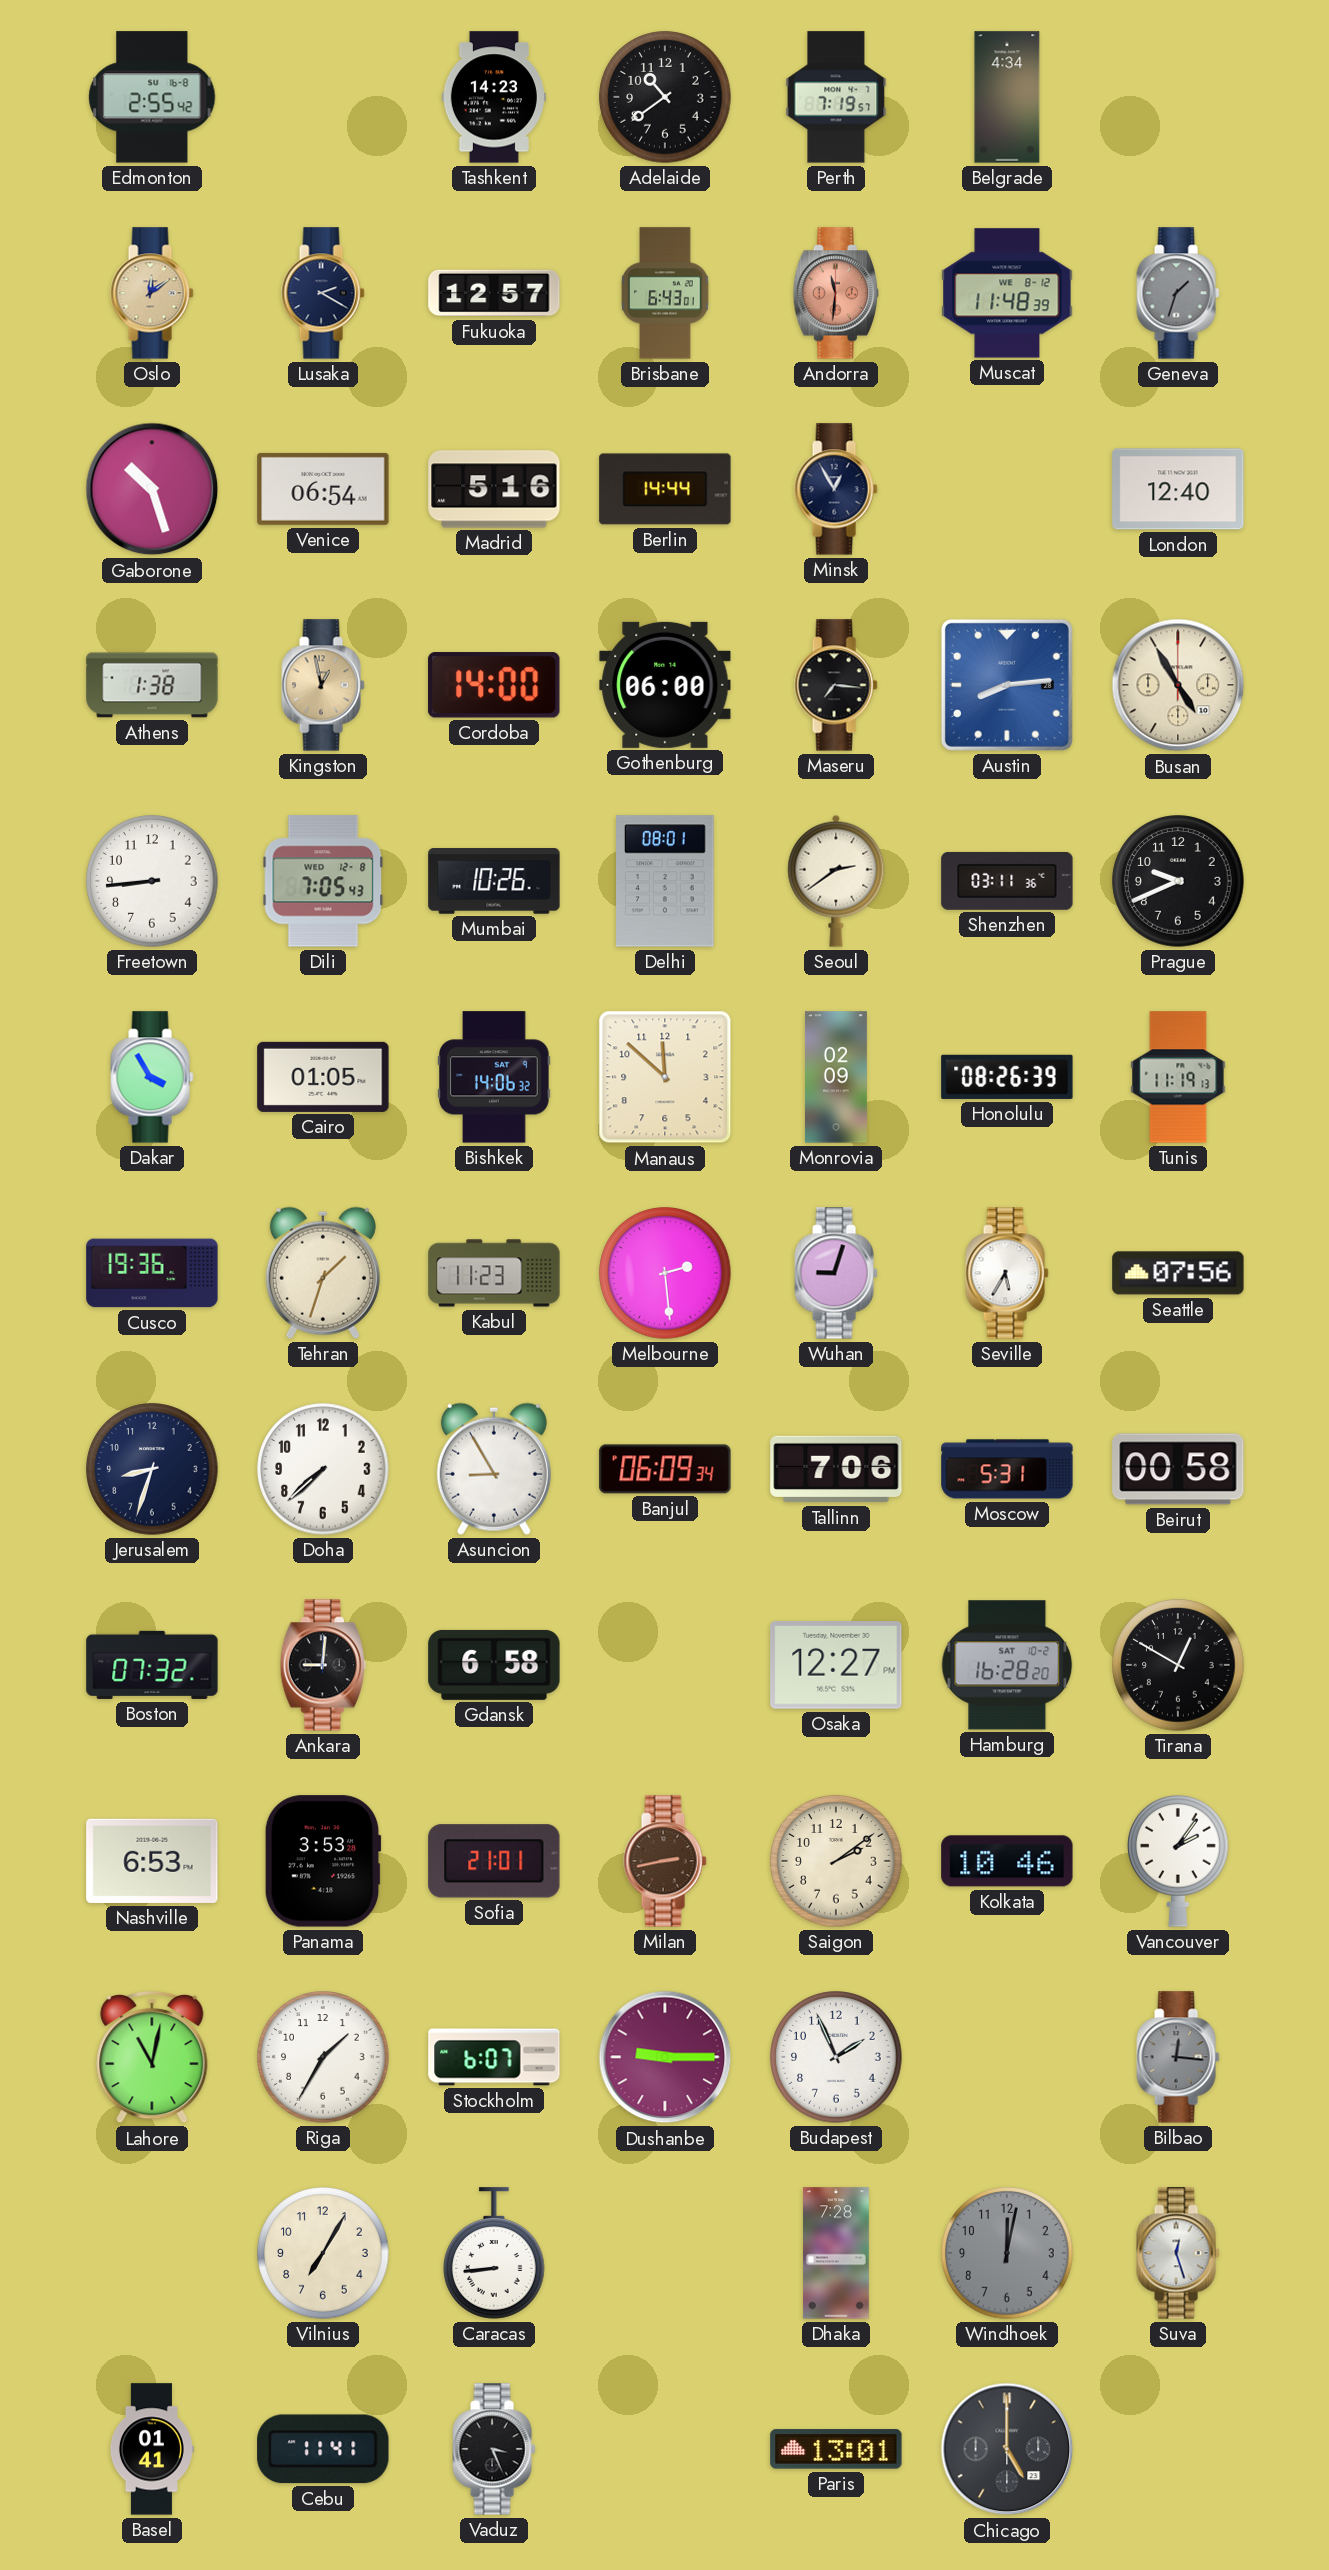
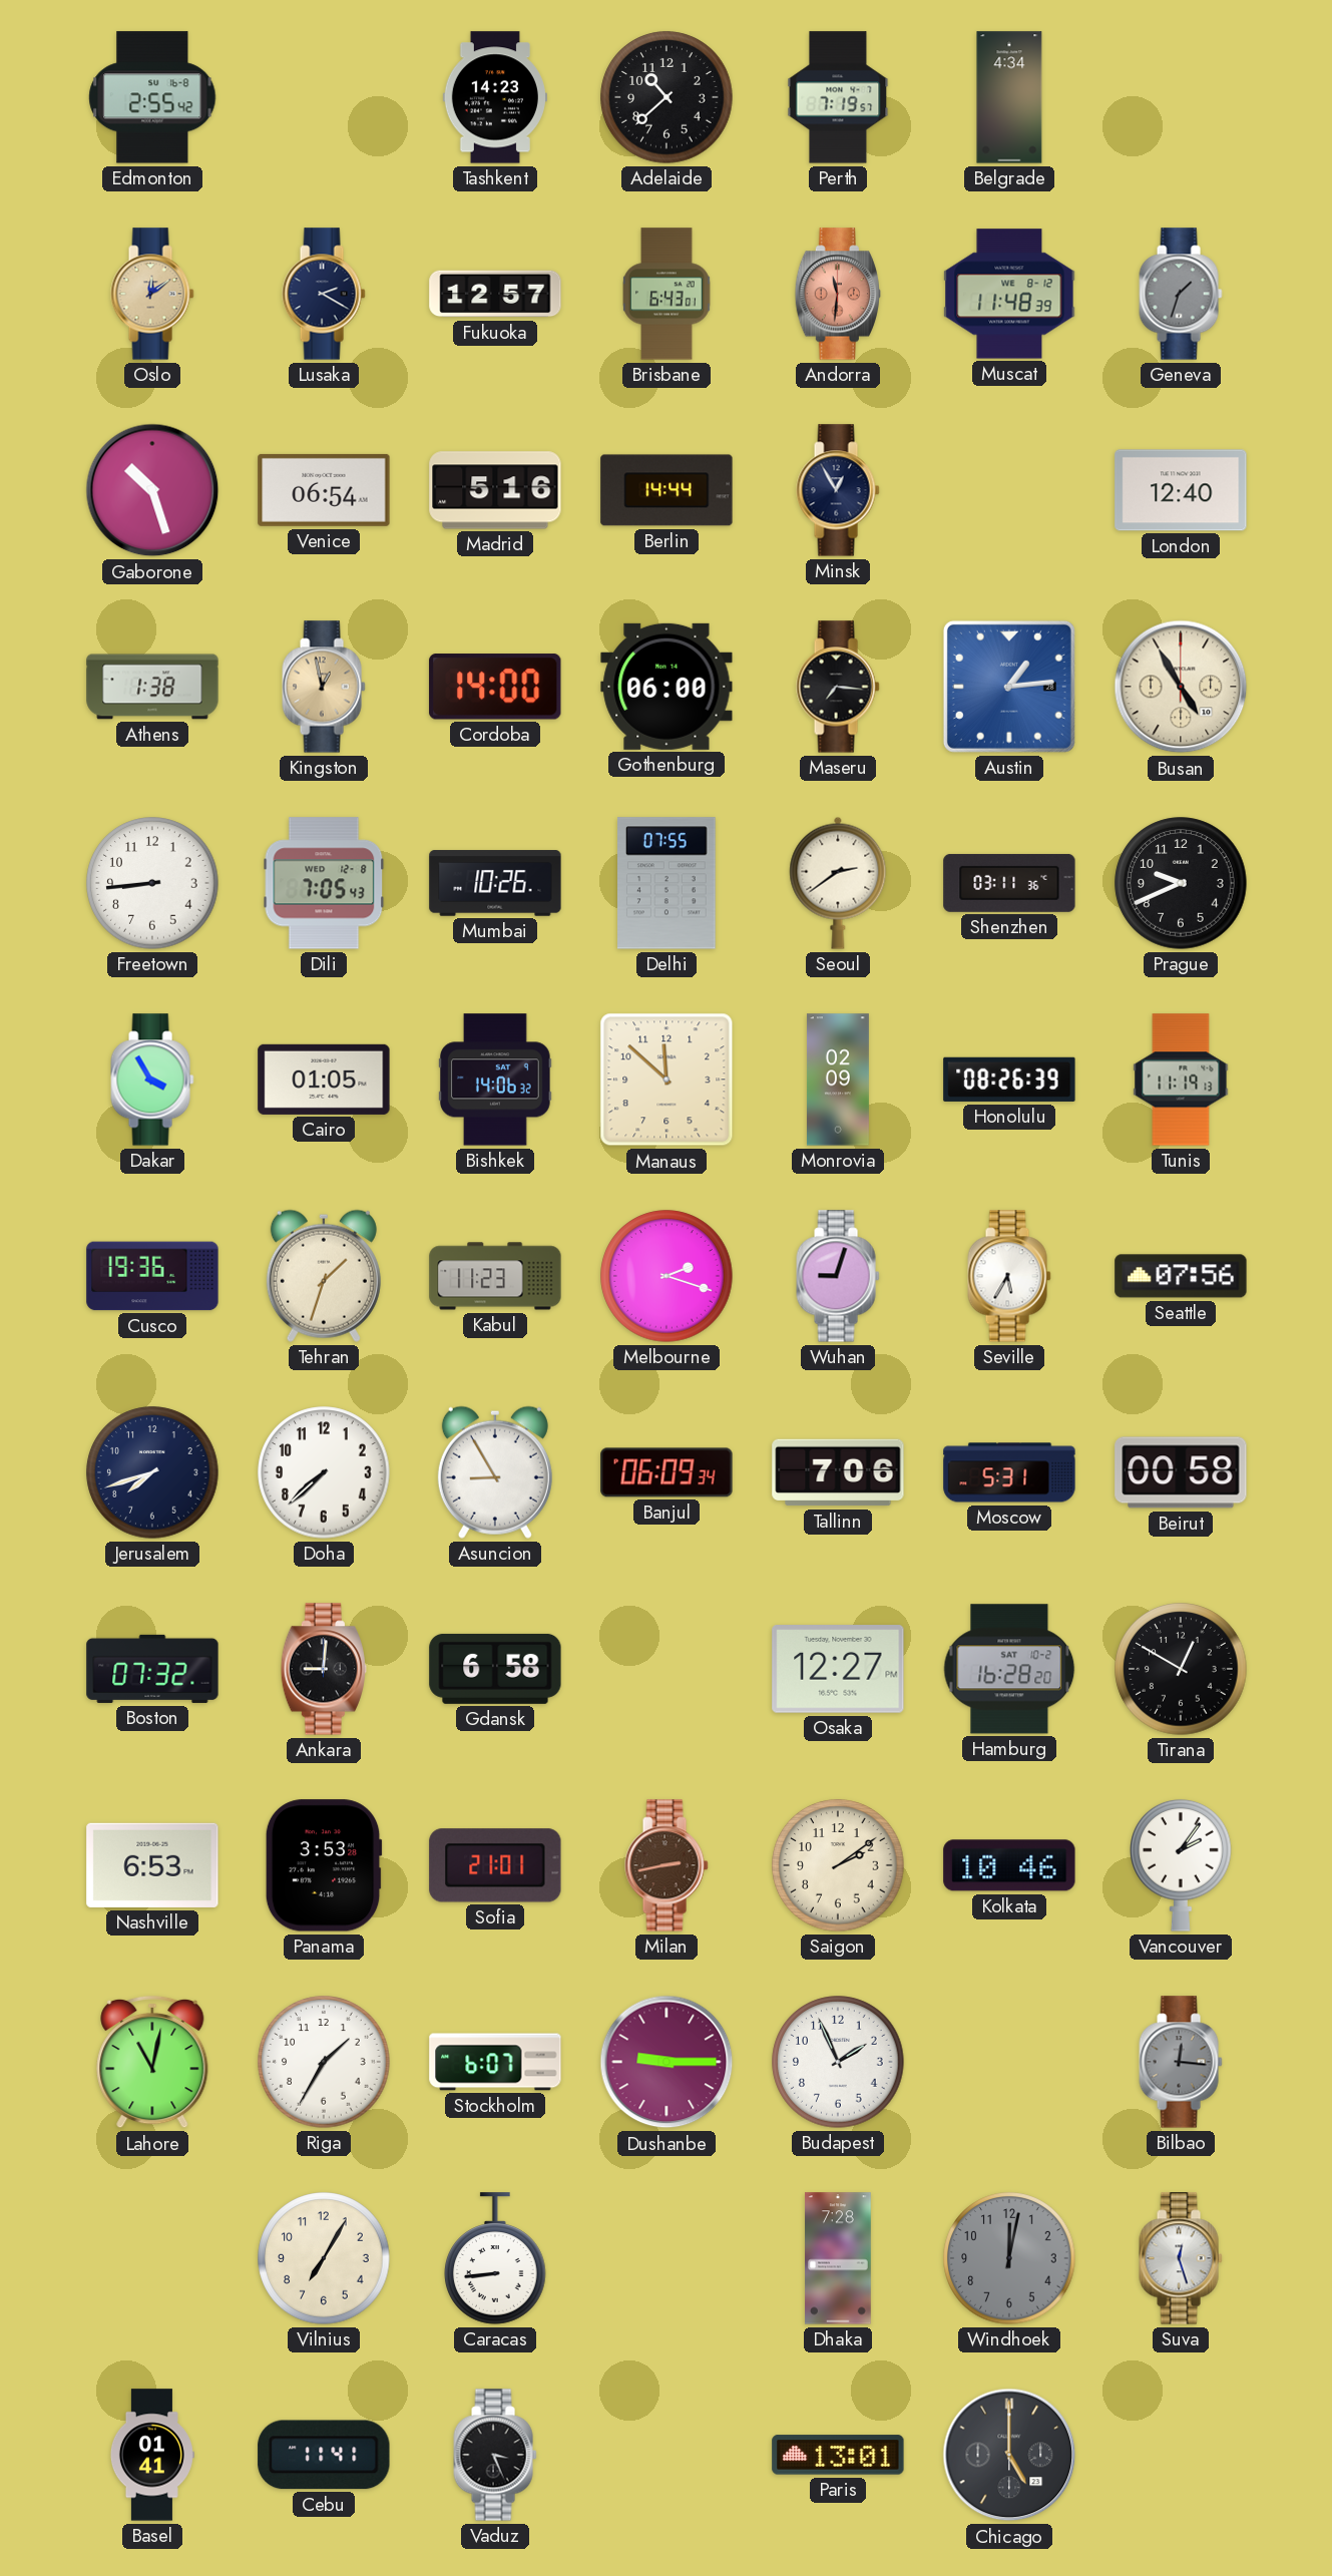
Adelaide: 10:39 -> 10:38
Austin: 8:14 -> 1:14
Delhi: 08:01 -> 07:55
Melbourne: 2:29 -> 2:18
Jerusalem: 8:33 -> 7:42
